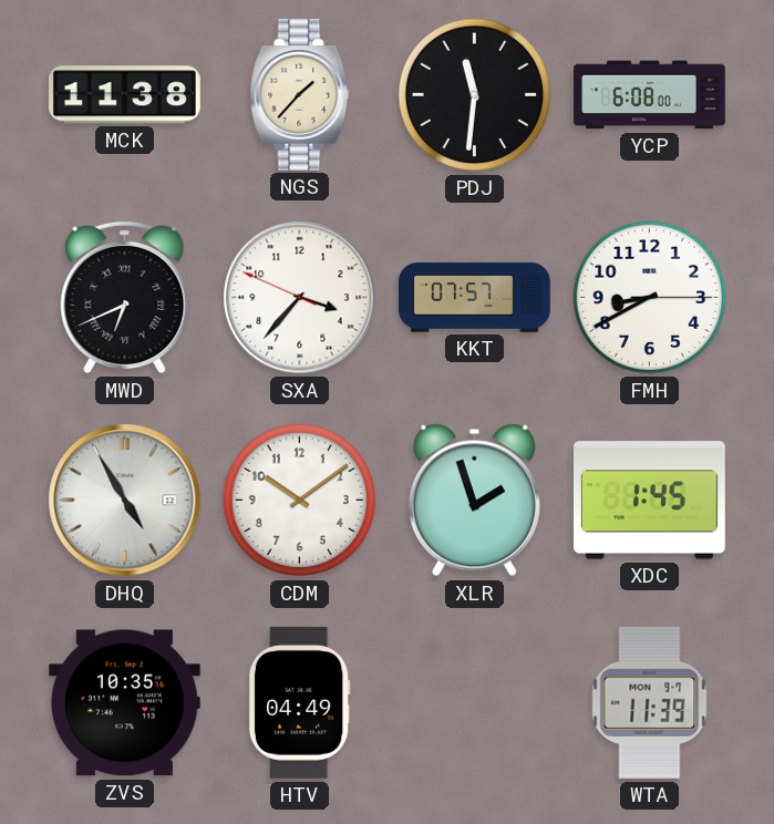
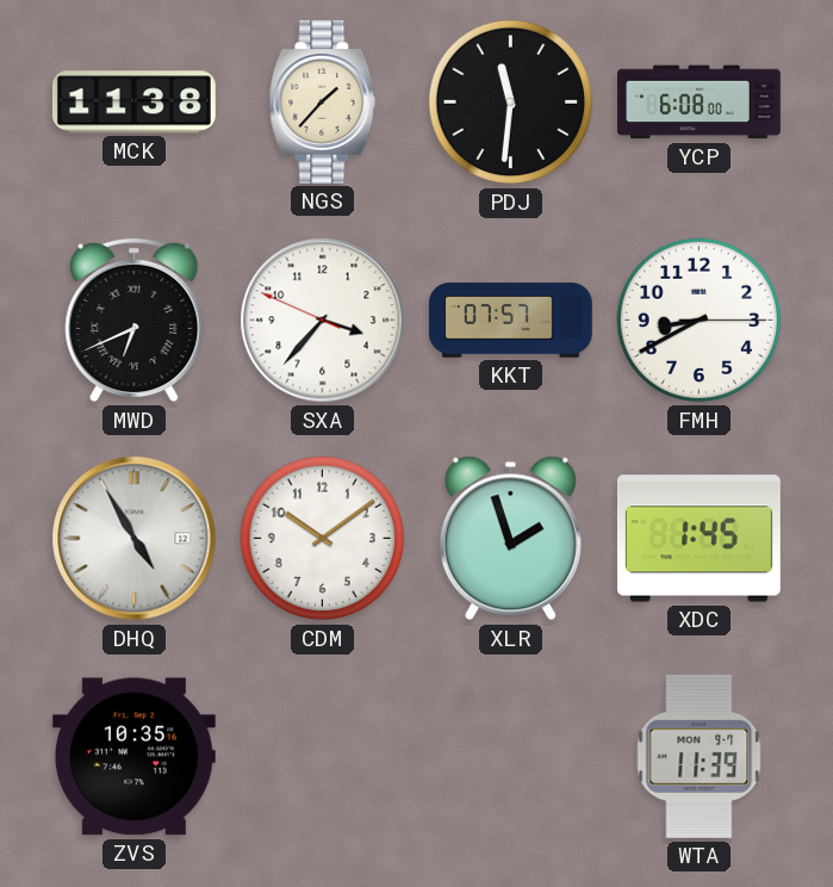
HTV: 04:49 -> none
